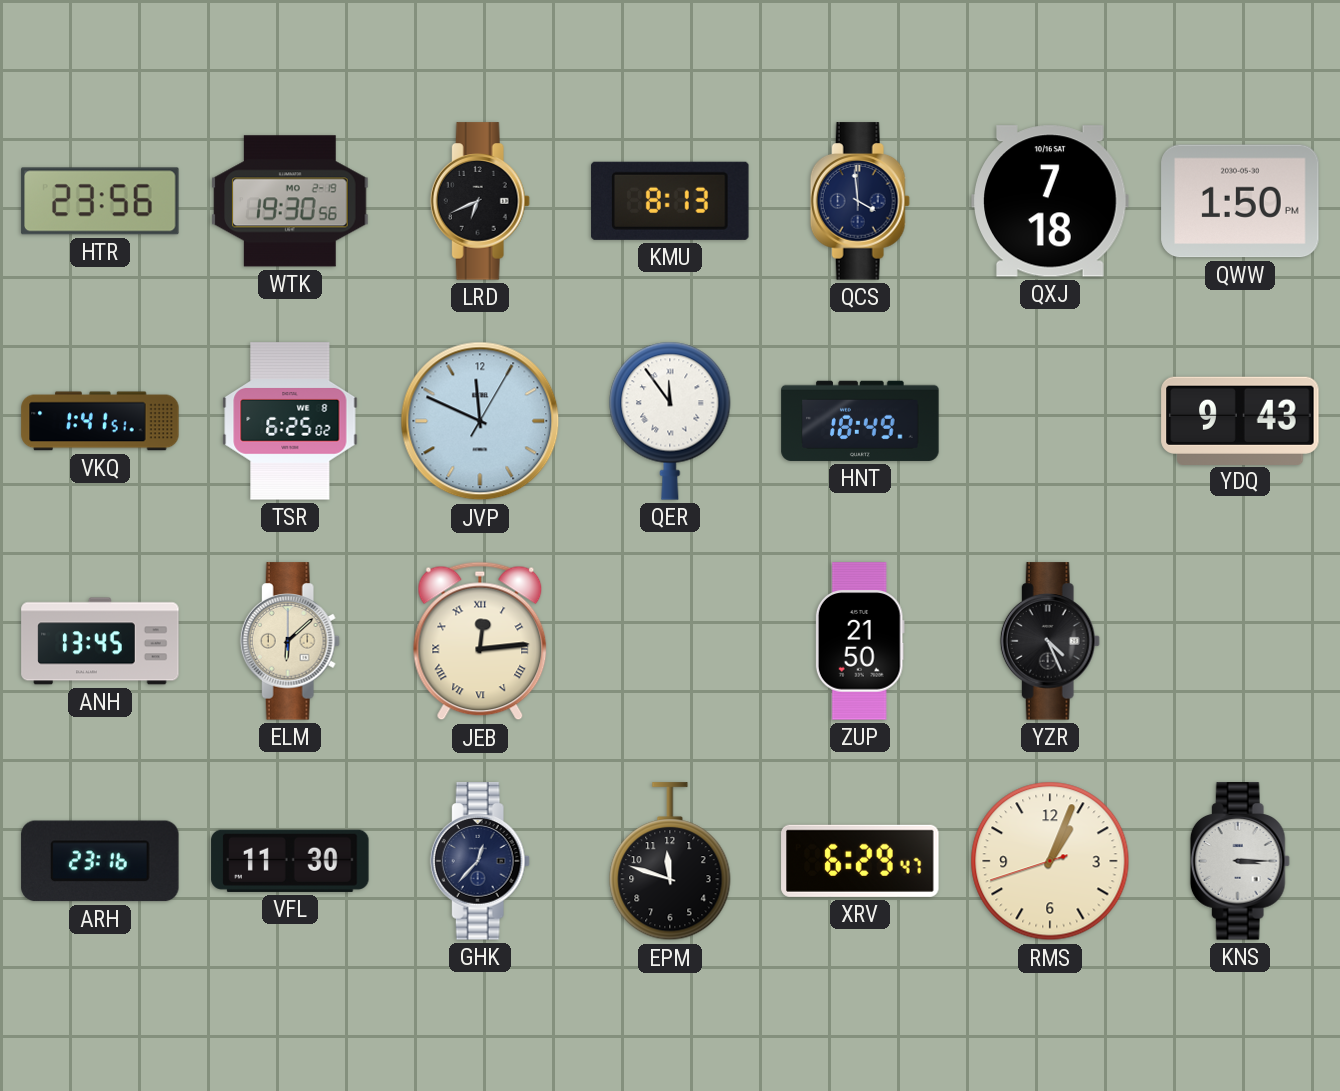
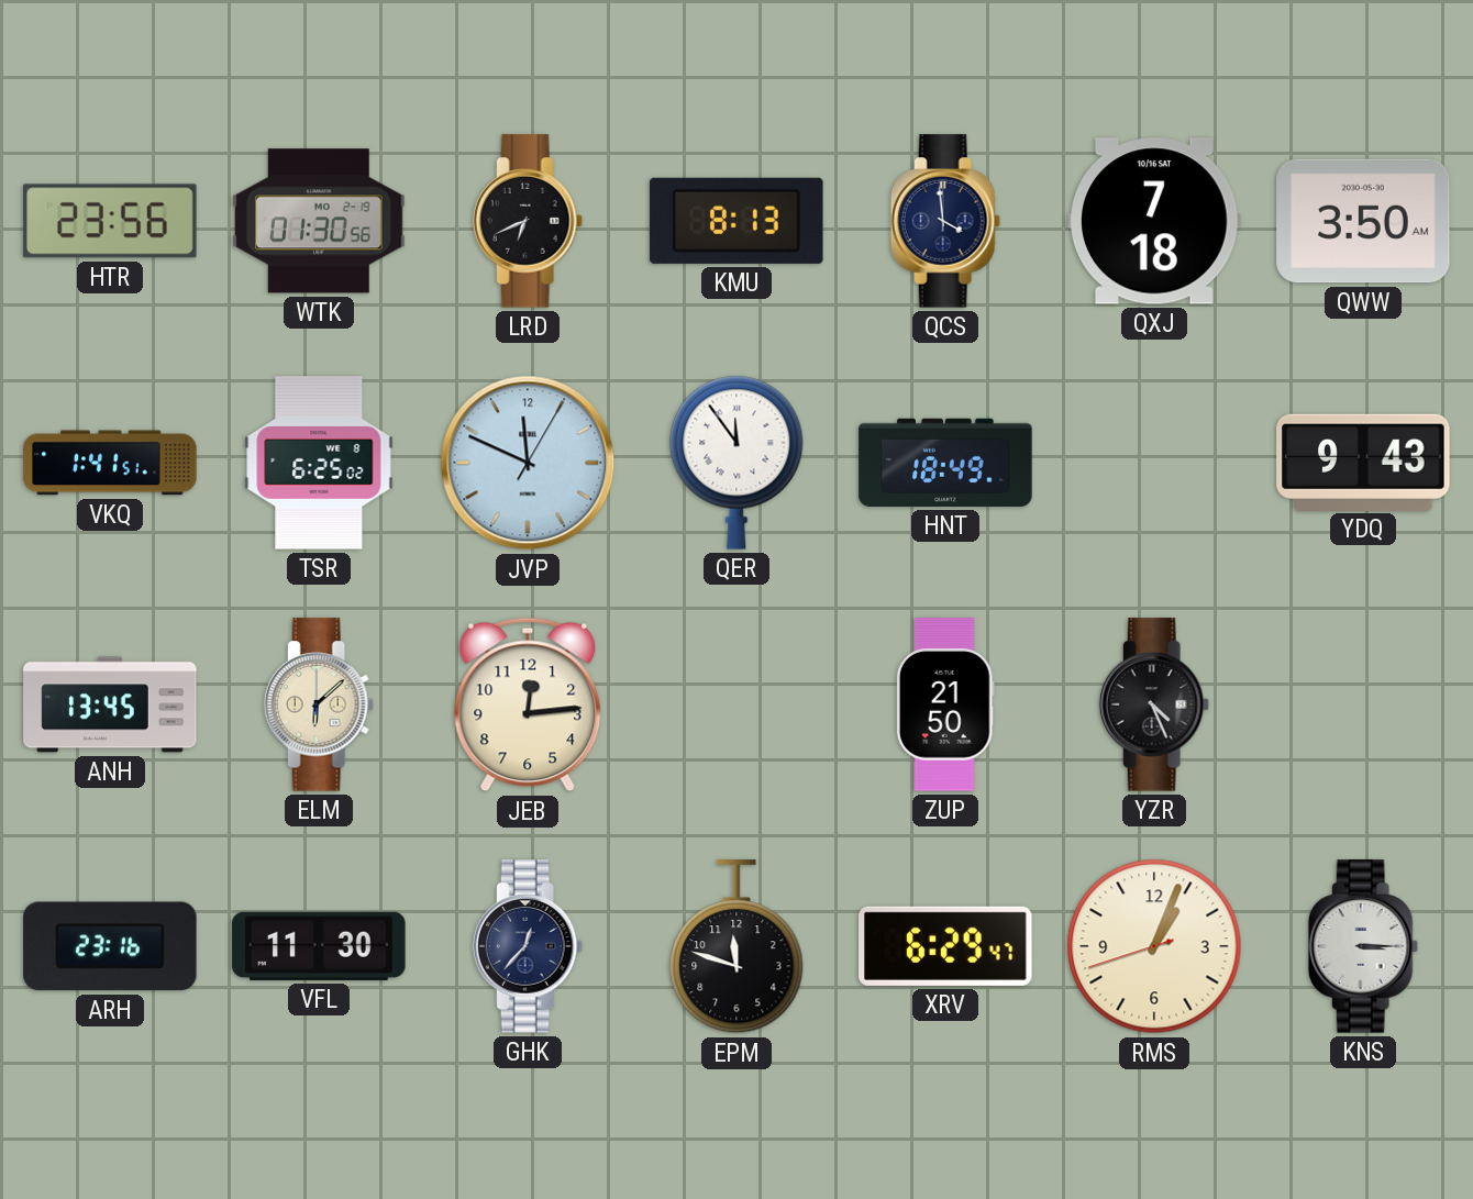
WTK: 19:30 -> 01:30
QWW: 1:50 -> 3:50
JEB numerals: Roman -> Arabic
